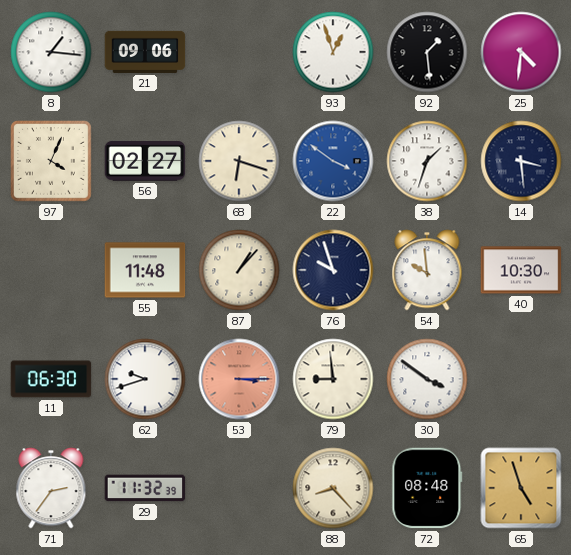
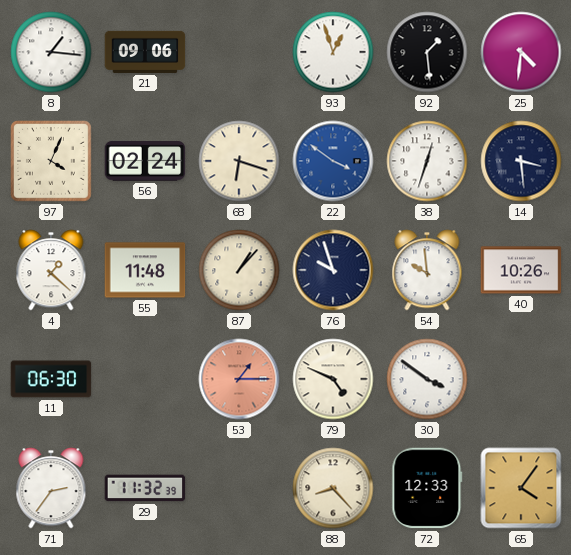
56: 02:27 -> 02:24
38: 1:33 -> 12:33
4: none -> 1:22
40: 10:30 -> 10:26
62: 9:42 -> none
53: 3:15 -> 1:15
79: 8:59 -> 4:49
72: 08:48 -> 12:33
65: 4:57 -> 4:06
